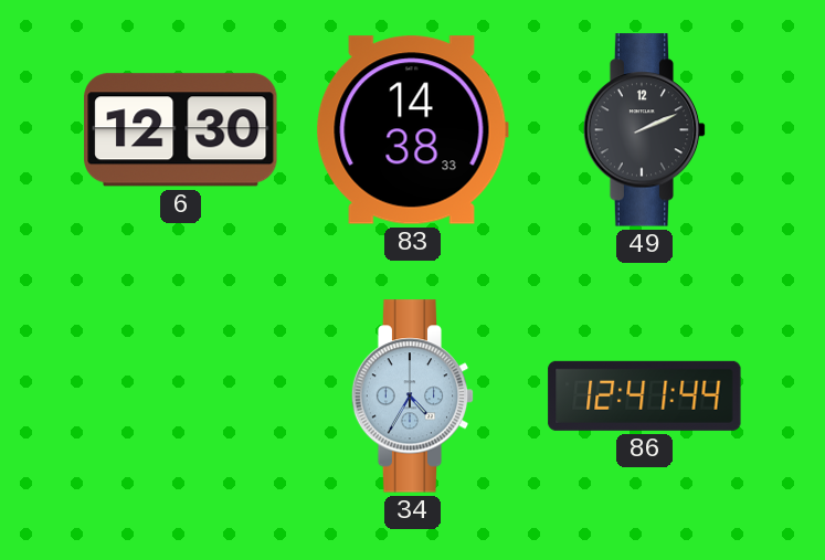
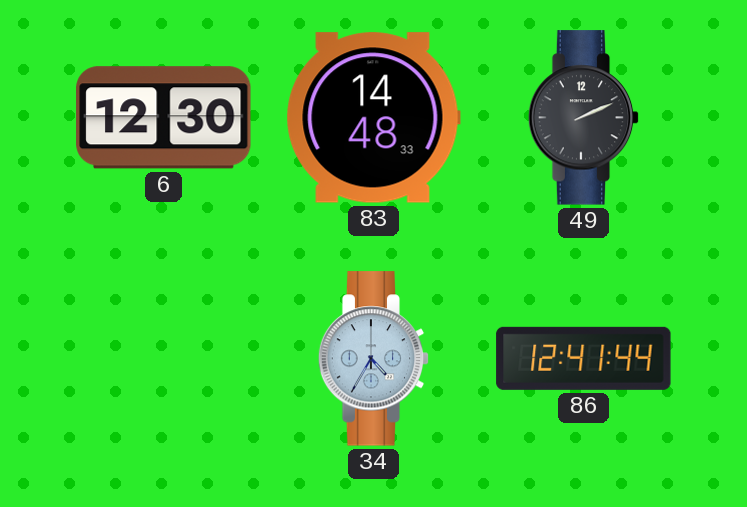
83: 14:38 -> 14:48
